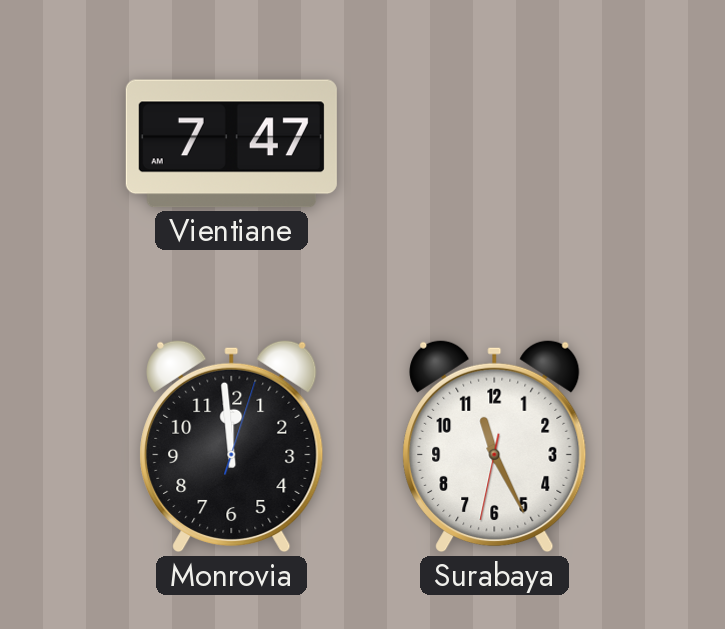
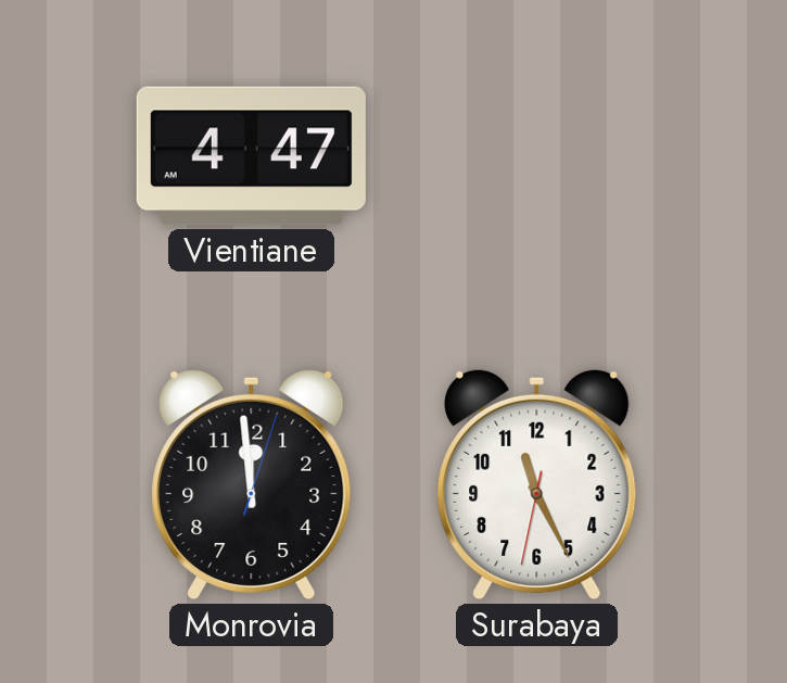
Vientiane: 7:47 -> 4:47
